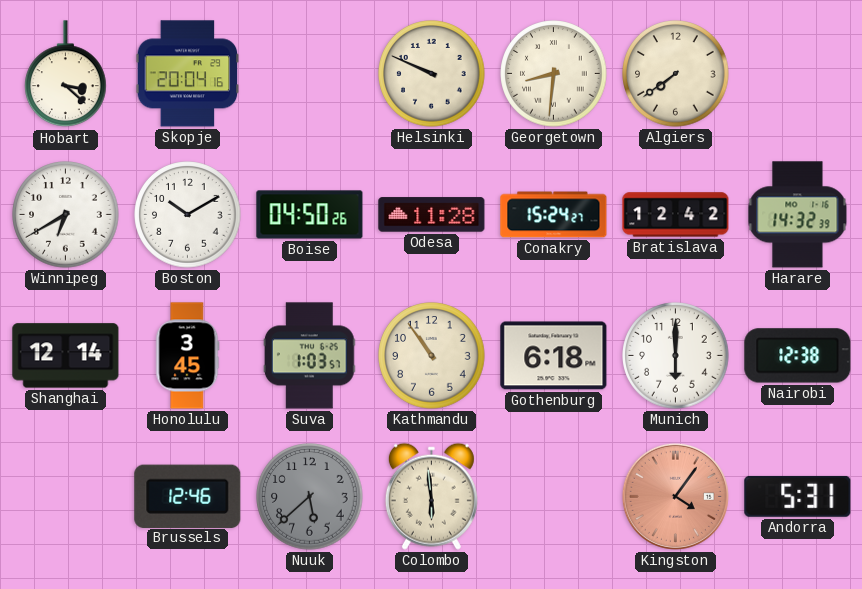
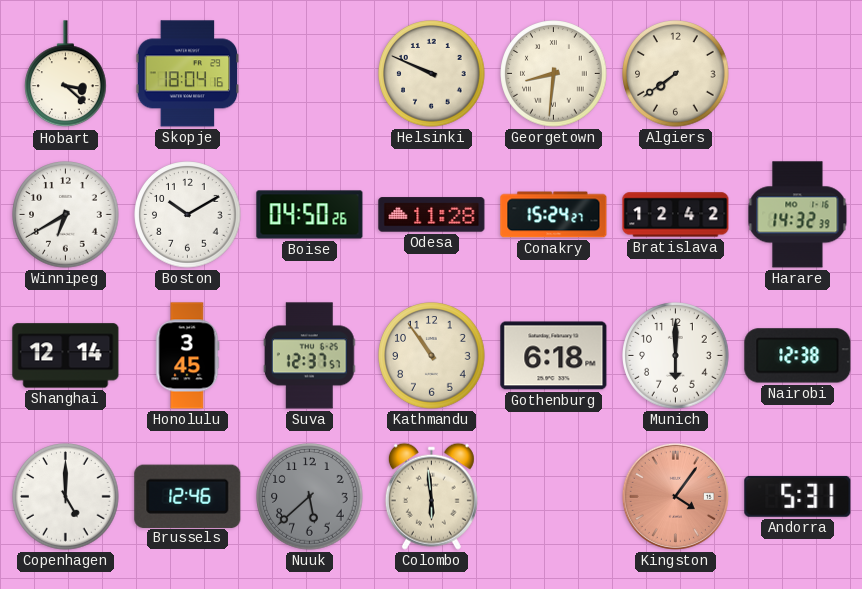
Skopje: 20:04 -> 18:04
Suva: 1:03 -> 12:37
Copenhagen: none -> 5:00
